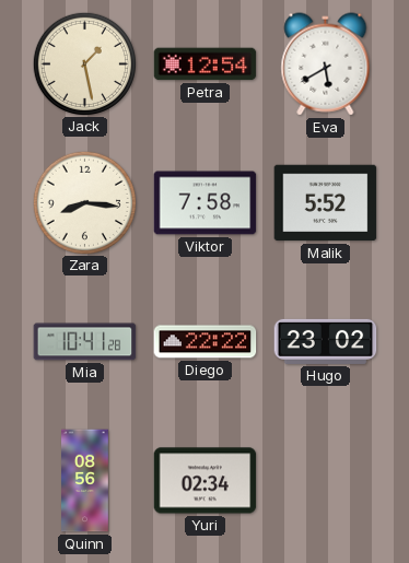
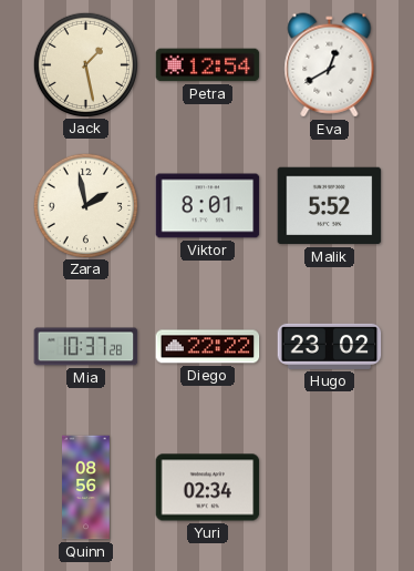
Eva: 5:40 -> 12:40
Zara: 8:16 -> 1:58
Viktor: 7:58 -> 8:01
Mia: 10:41 -> 10:37
